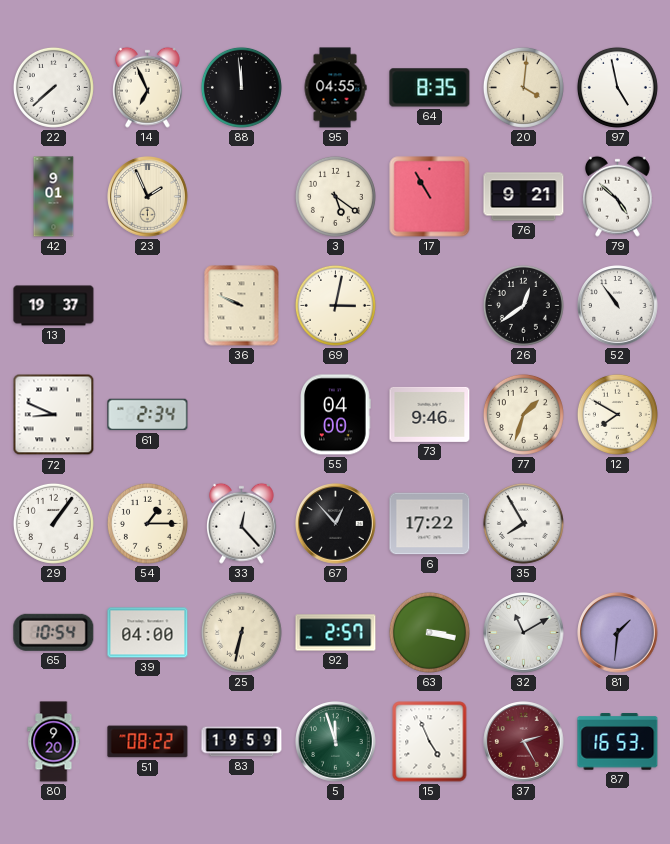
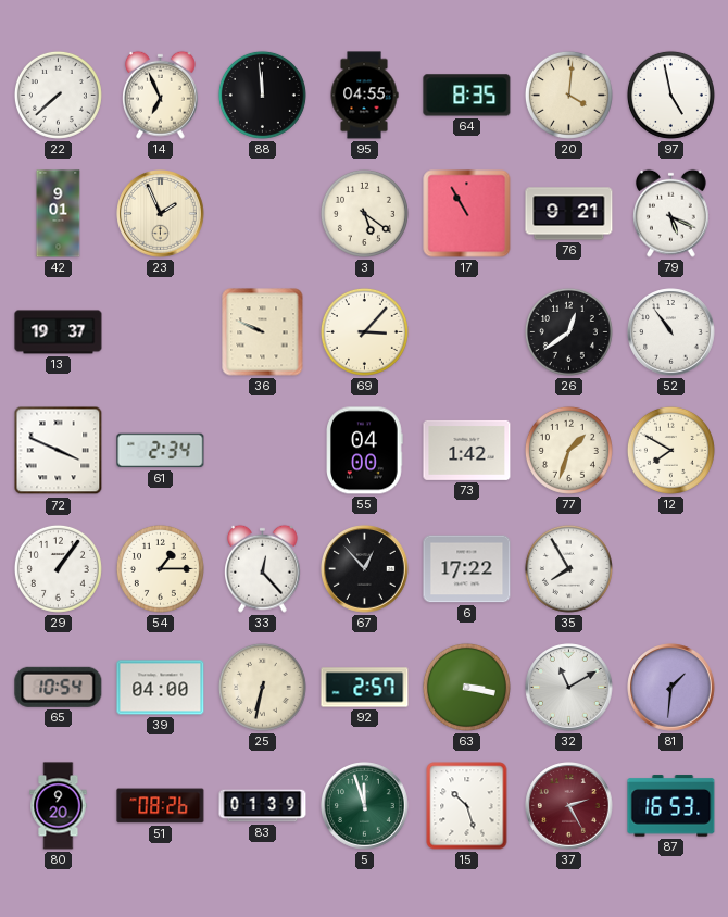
79: 4:52 -> 5:19
69: 3:02 -> 3:07
72: 8:49 -> 3:49
73: 9:46 -> 1:42
51: 08:22 -> 08:26
83: 19:59 -> 01:39
15: 4:56 -> 10:27
